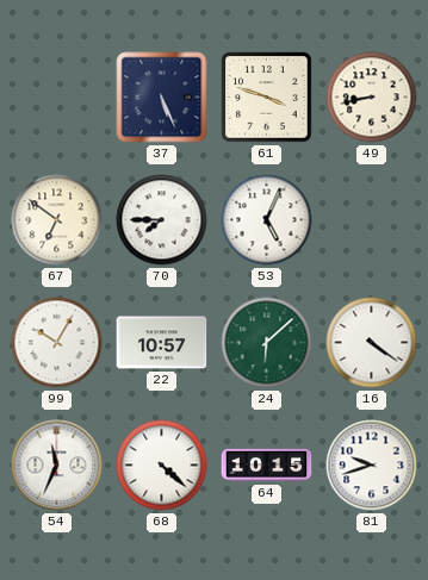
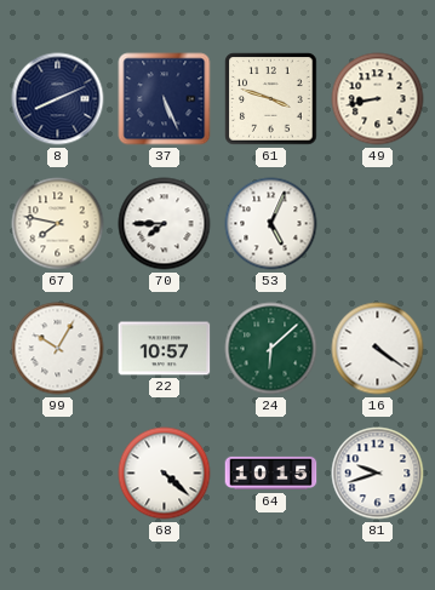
8: none -> 8:11
67: 6:51 -> 7:47
54: 11:34 -> none
